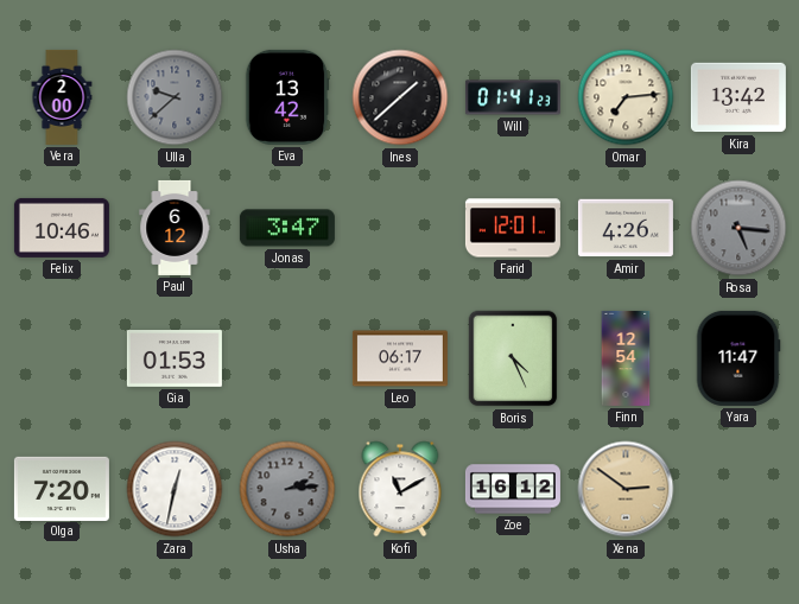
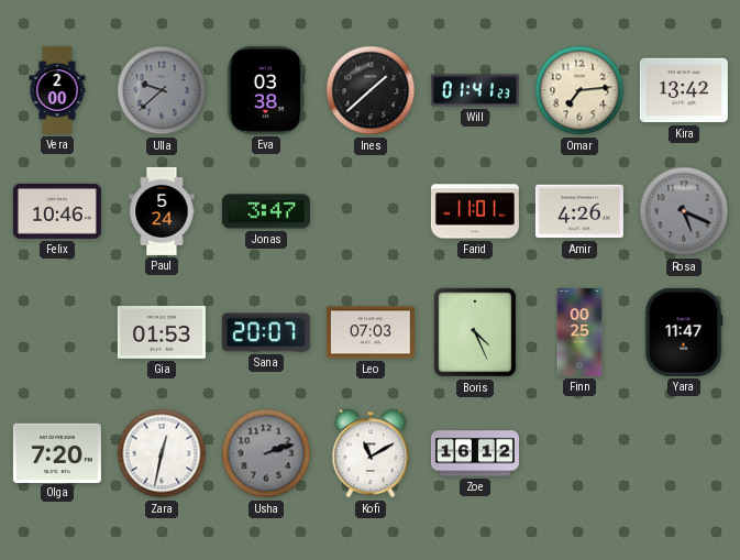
Eva: 13:42 -> 03:38
Paul: 6:12 -> 5:24
Farid: 12:01 -> 11:01
Rosa: 5:16 -> 5:19
Sana: none -> 20:07
Leo: 06:17 -> 07:03
Finn: 12:54 -> 00:25
Usha: 2:14 -> 2:12
Xena: 2:51 -> none
